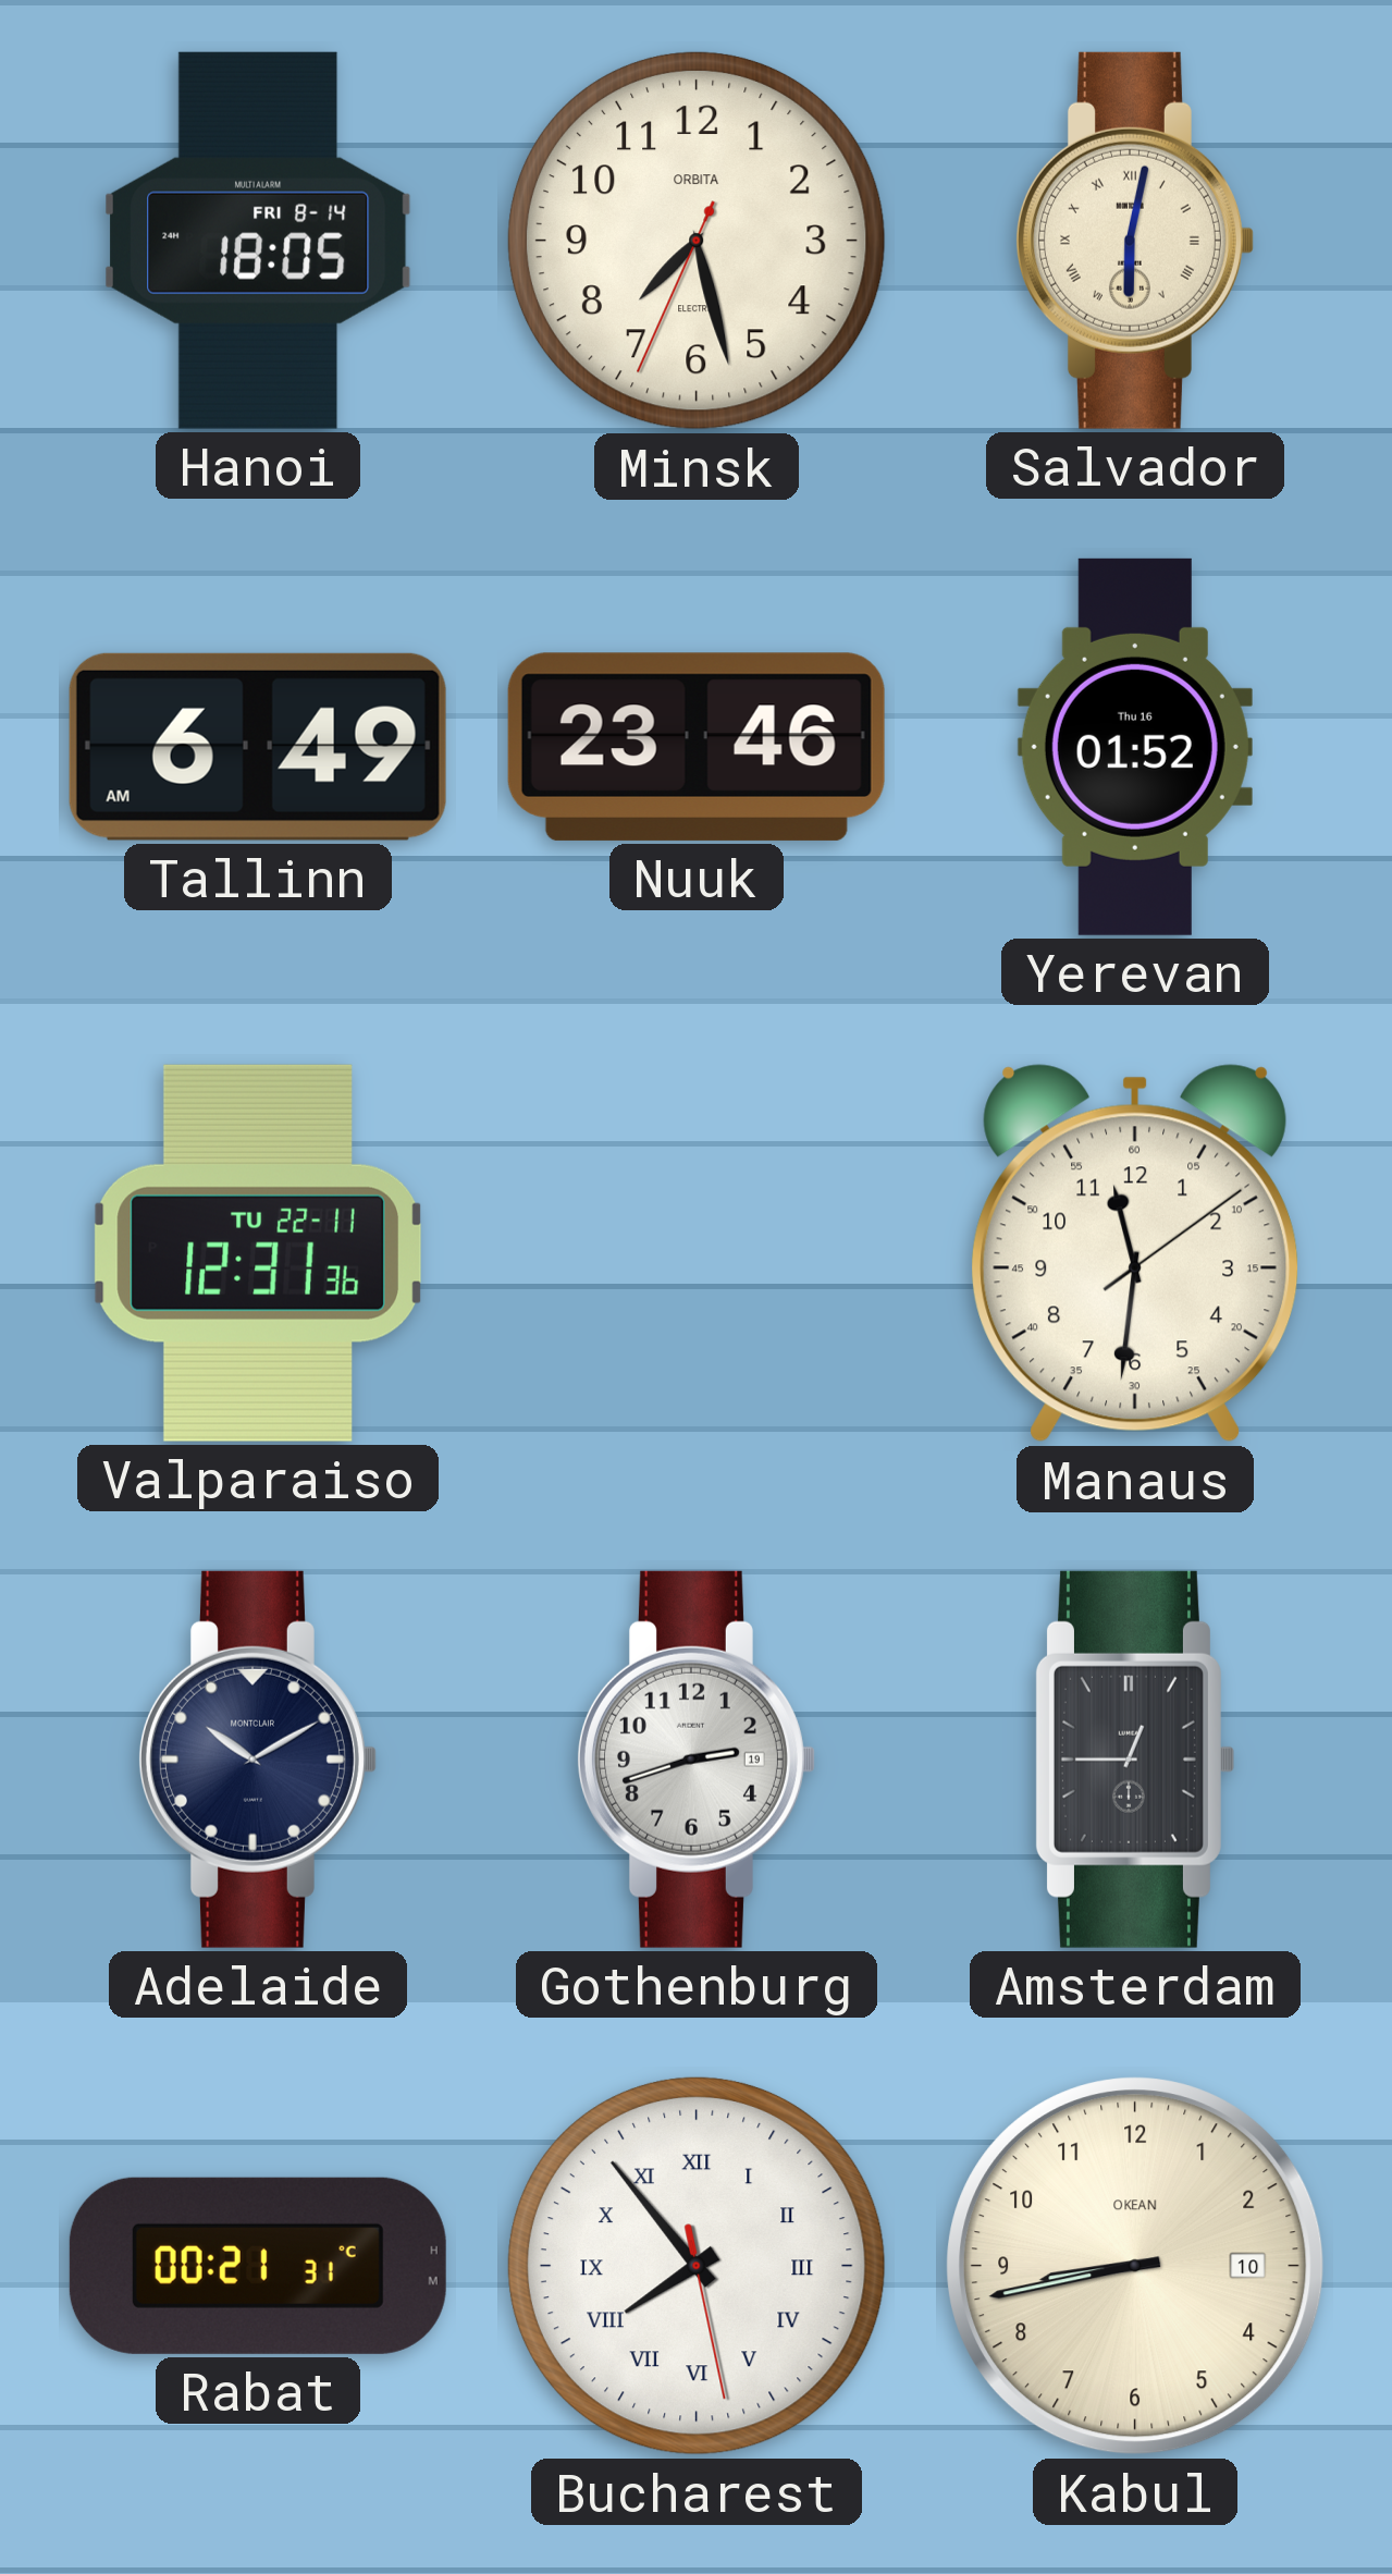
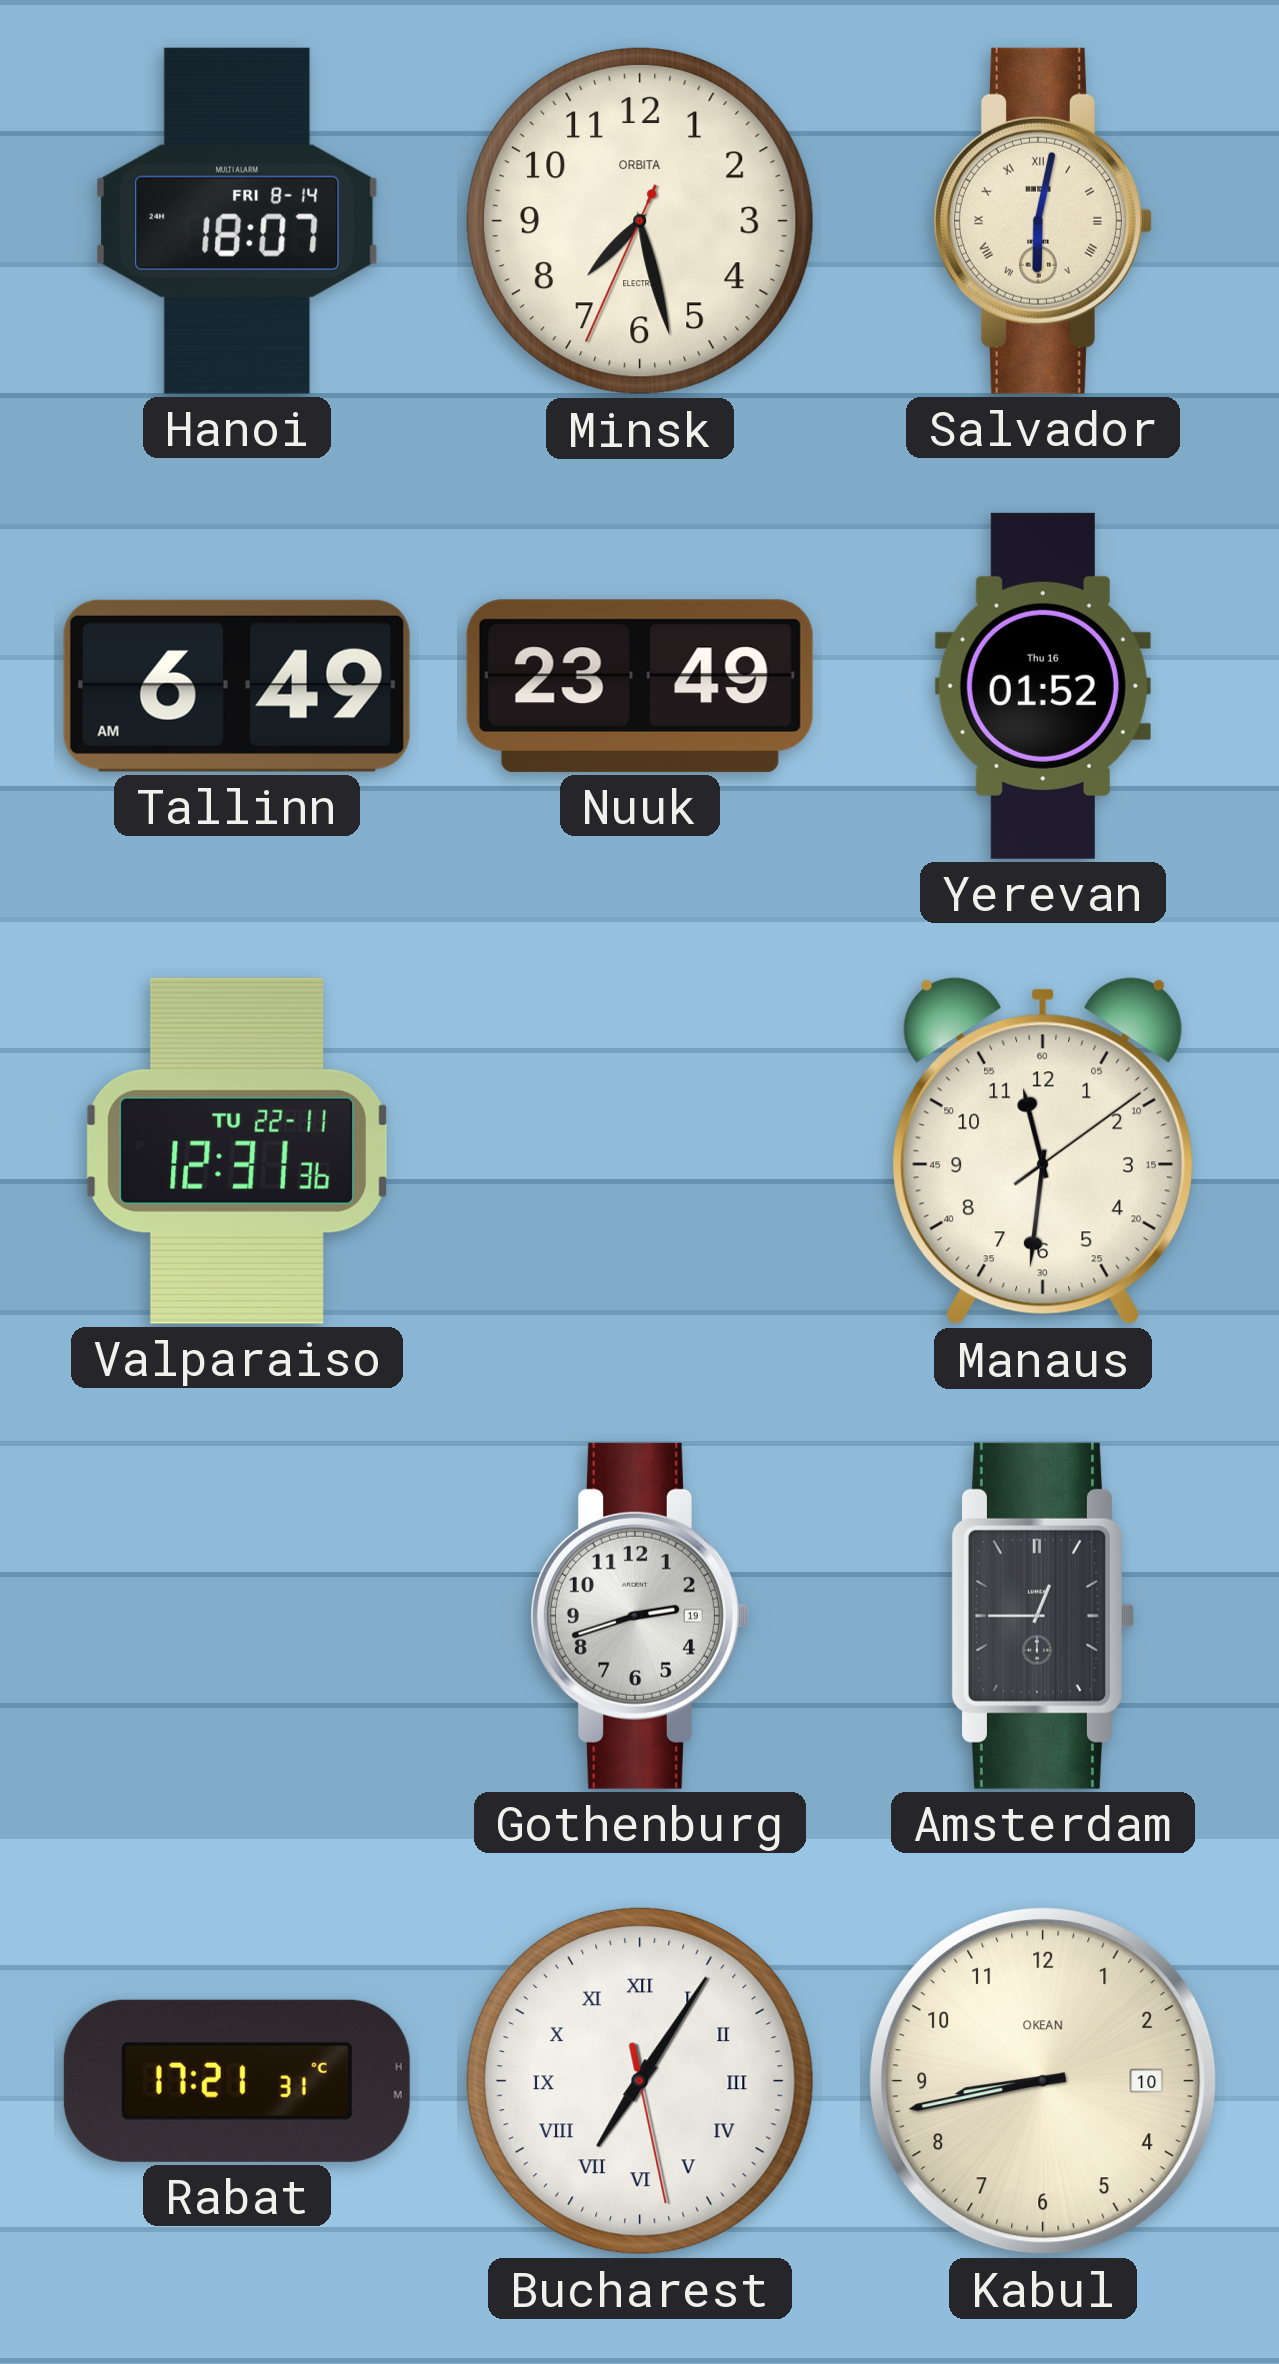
Hanoi: 18:05 -> 18:07
Nuuk: 23:46 -> 23:49
Adelaide: 10:10 -> none
Rabat: 00:21 -> 17:21
Bucharest: 7:53 -> 7:05
